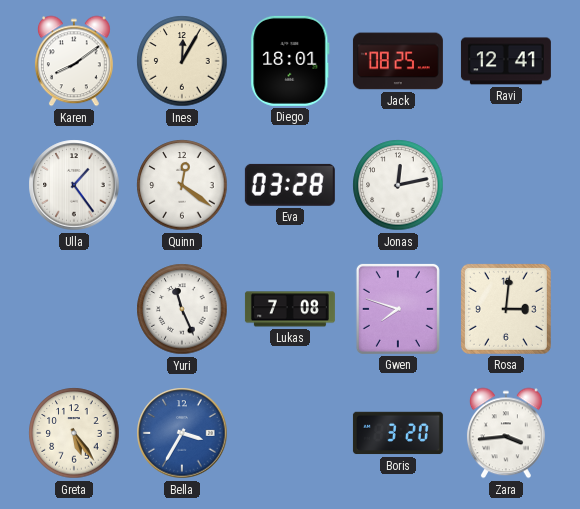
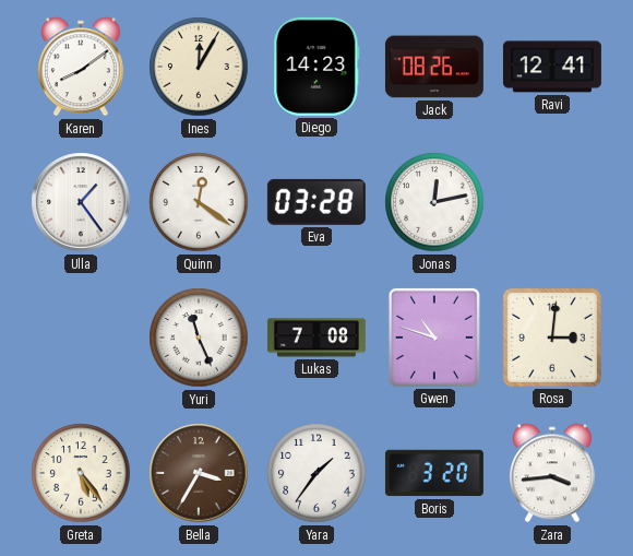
Diego: 18:01 -> 14:23
Jack: 08:25 -> 08:26
Gwen: 7:48 -> 10:48
Bella dial: blue -> brown
Yara: none -> 1:36
